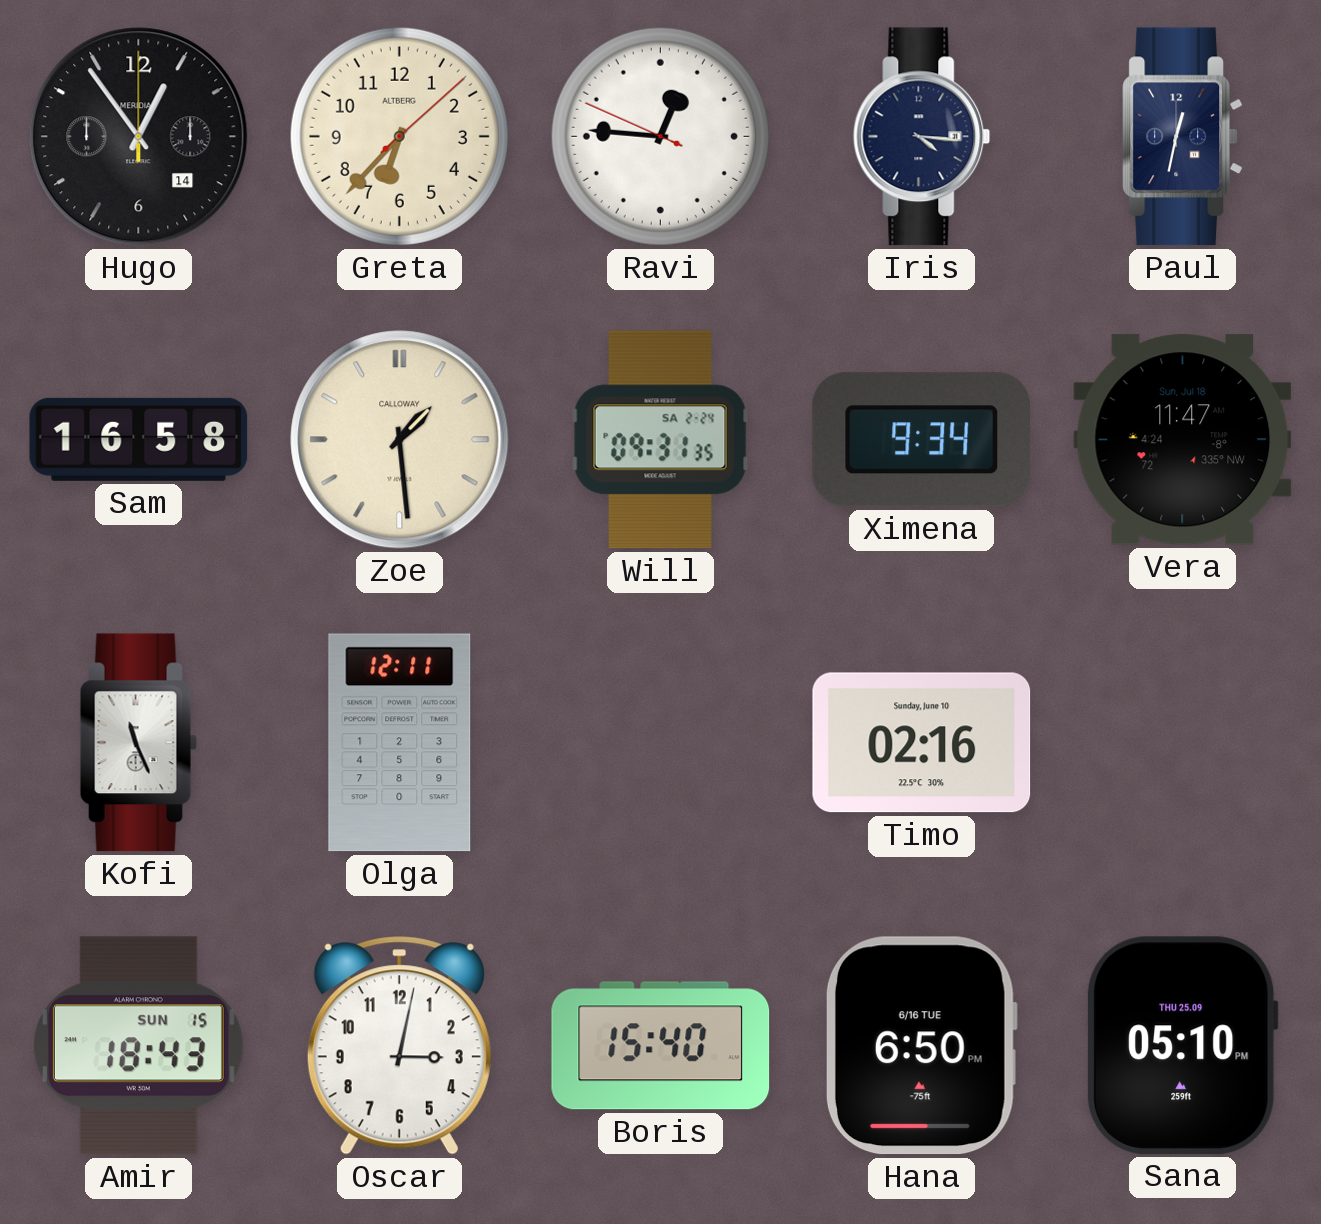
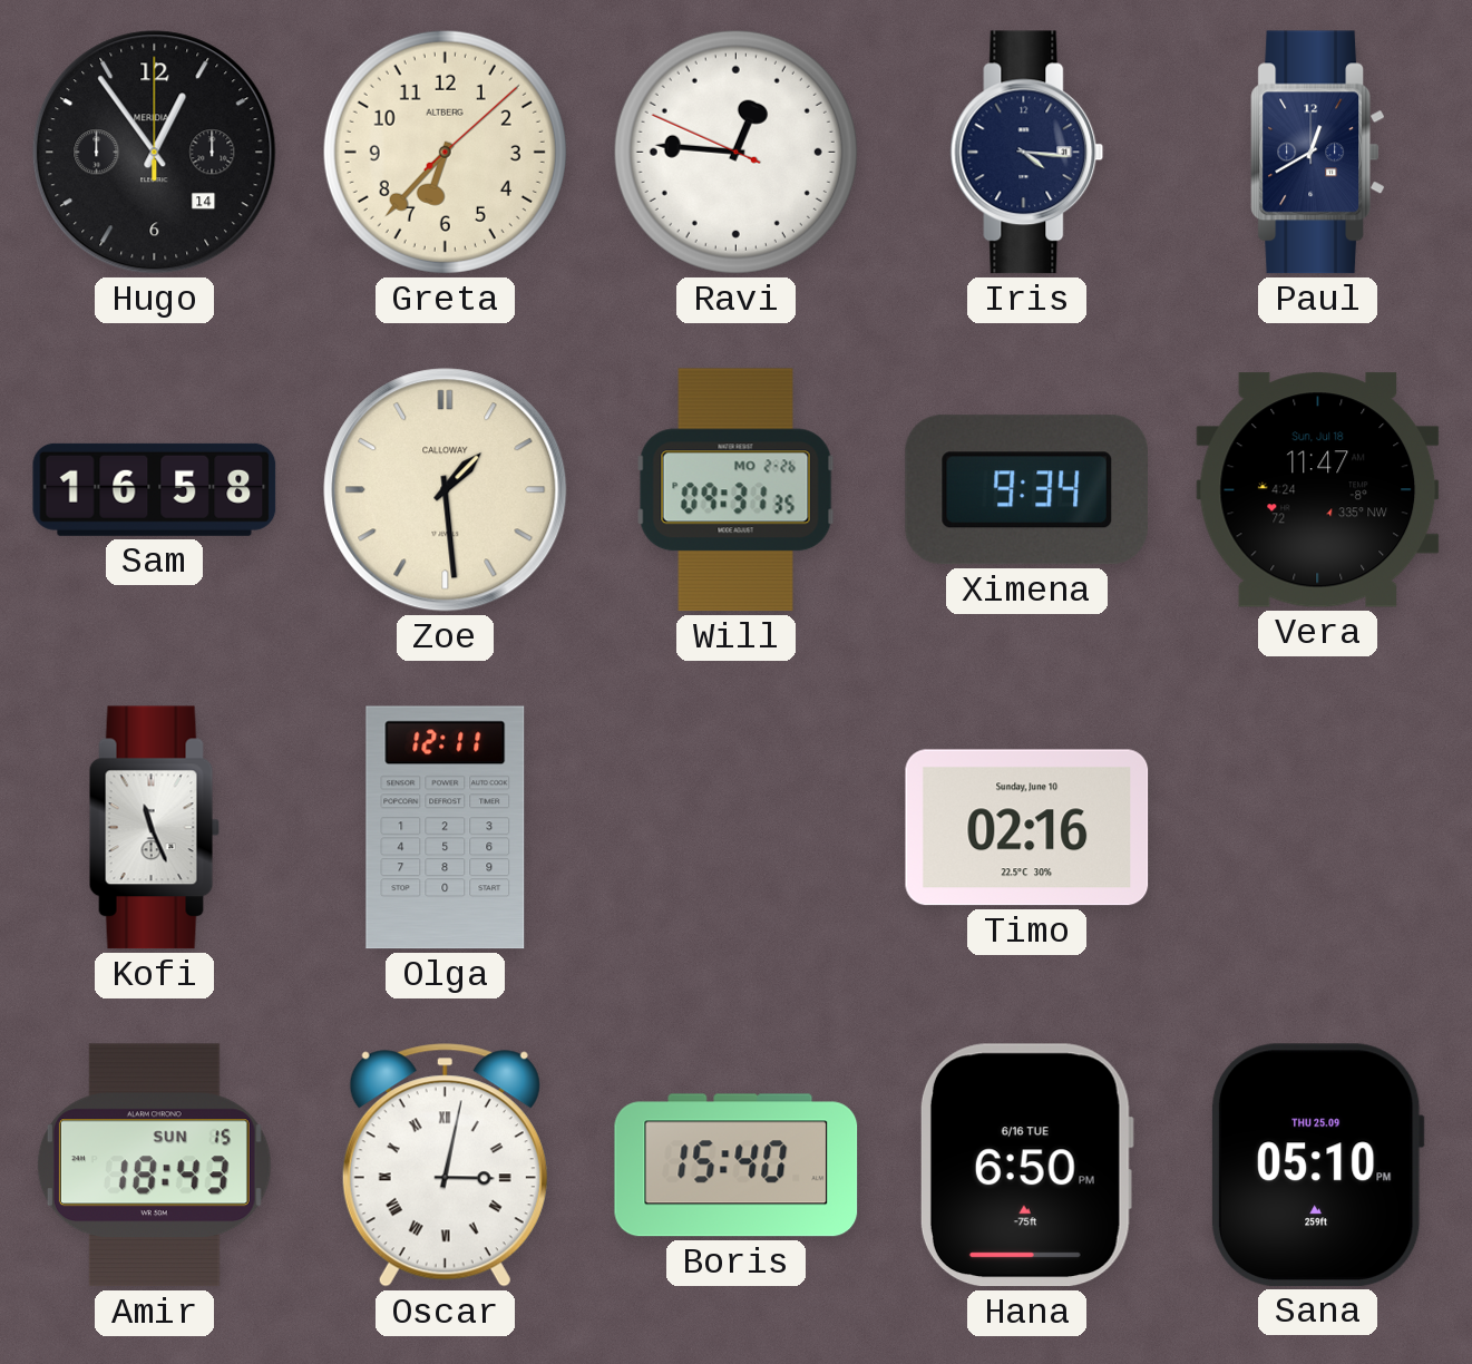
Paul: 12:32 -> 12:40
Will date: SA 2-24 -> MO 2-26
Oscar numerals: Arabic -> Roman
